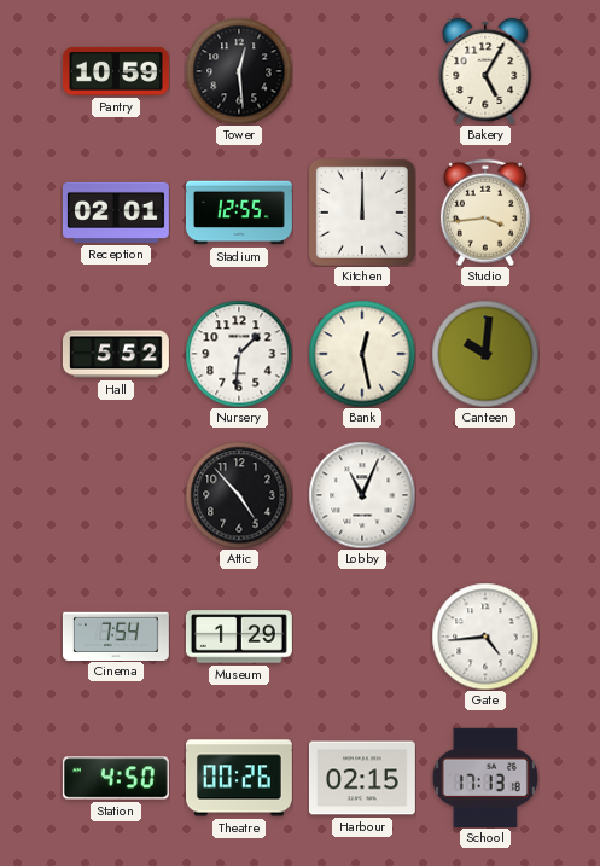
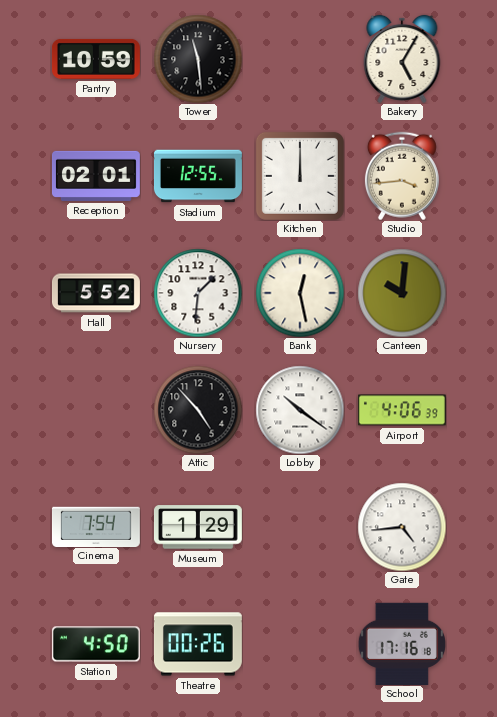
Tower: 12:29 -> 11:29
Lobby: 11:04 -> 10:21
Airport: none -> 4:06
Harbour: 02:15 -> none
School: 17:13 -> 17:16
